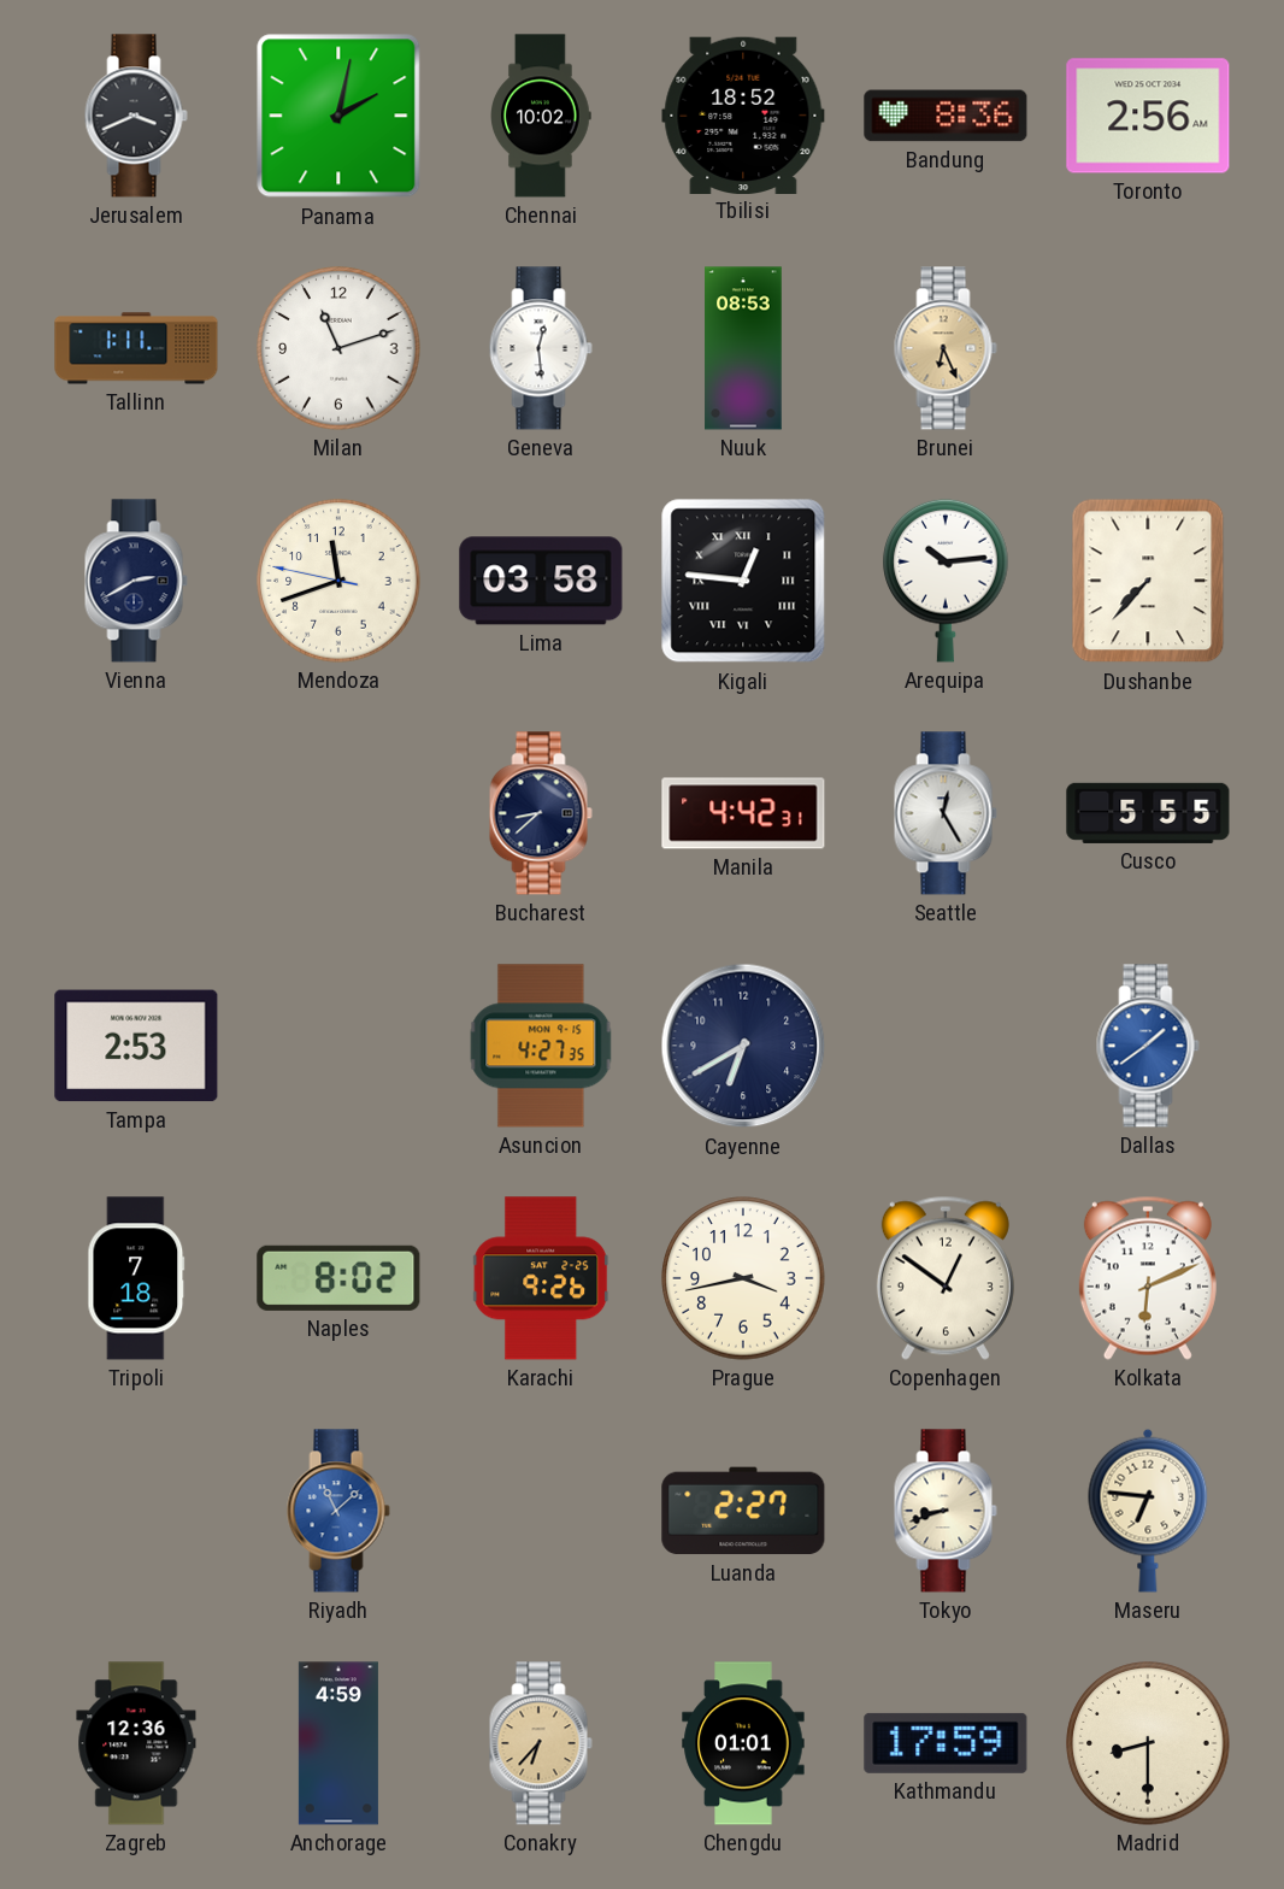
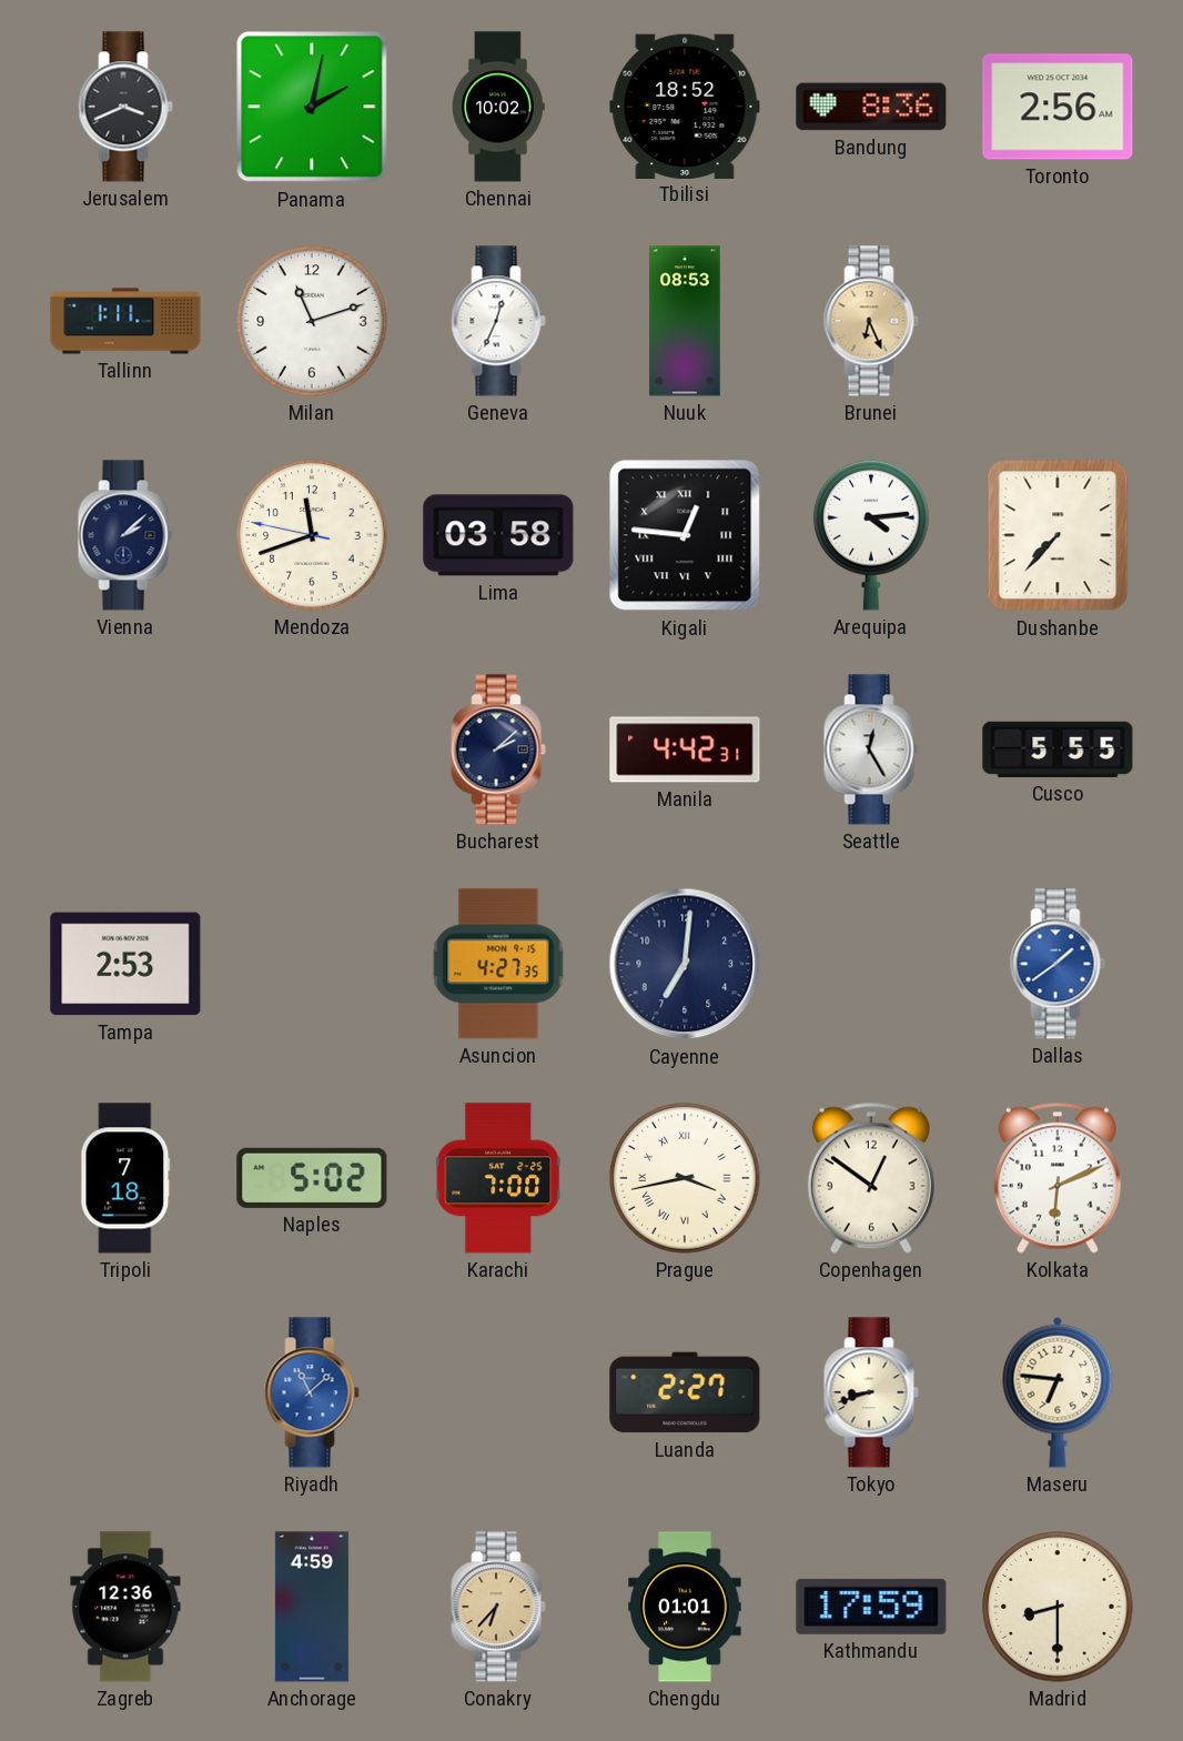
Geneva: 12:29 -> 12:34
Vienna: 2:40 -> 2:08
Arequipa: 10:14 -> 4:14
Bucharest: 8:38 -> 2:08
Cayenne: 6:40 -> 7:01
Naples: 8:02 -> 5:02
Karachi: 9:26 -> 7:00
Prague numerals: Arabic -> Roman
